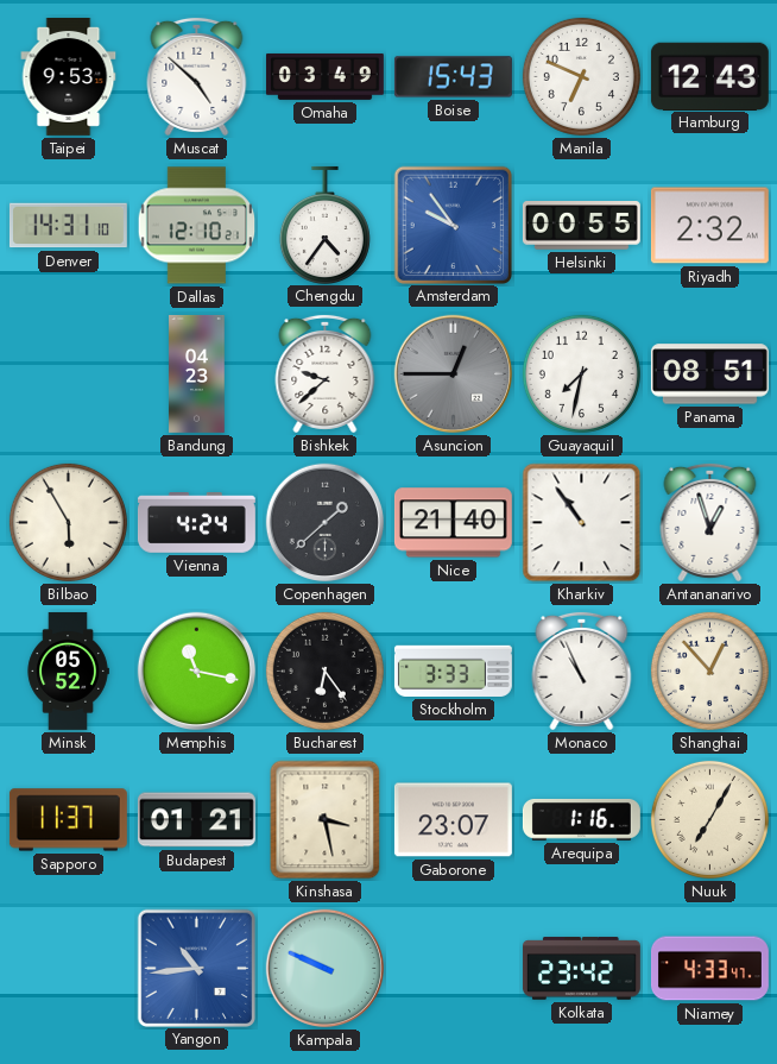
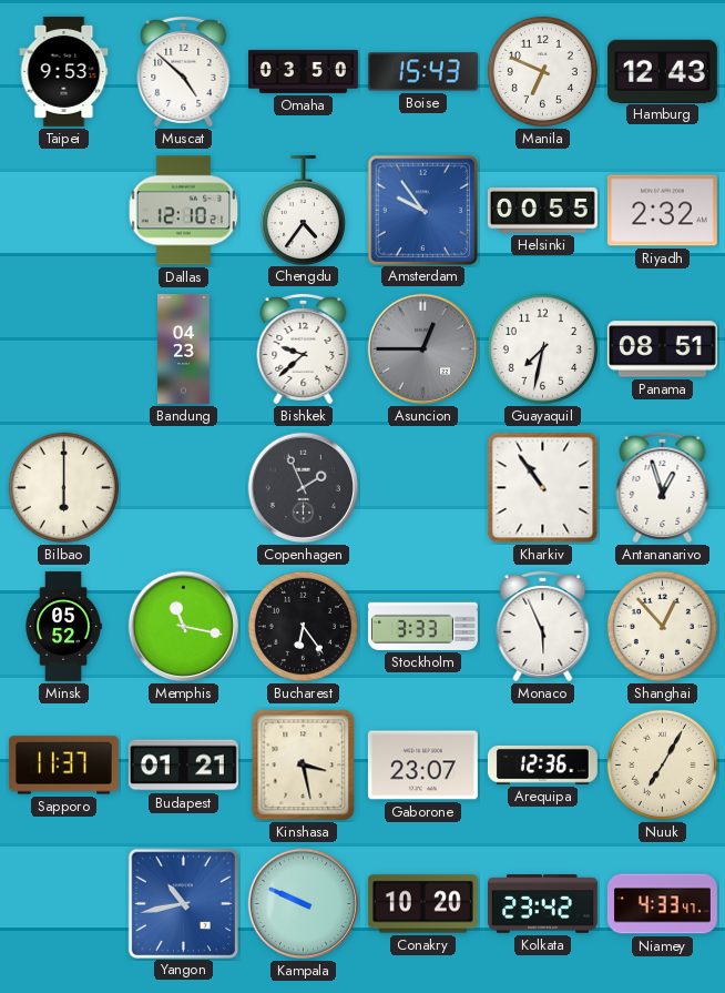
Omaha: 03:49 -> 03:50
Denver: 14:31 -> none
Bilbao: 5:55 -> 6:00
Vienna: 4:24 -> none
Copenhagen: 1:38 -> 1:56
Nice: 21:40 -> none
Monaco: 10:56 -> 5:56
Arequipa: 1:16 -> 12:36
Yangon: 10:44 -> 10:43
Conakry: none -> 10:20
